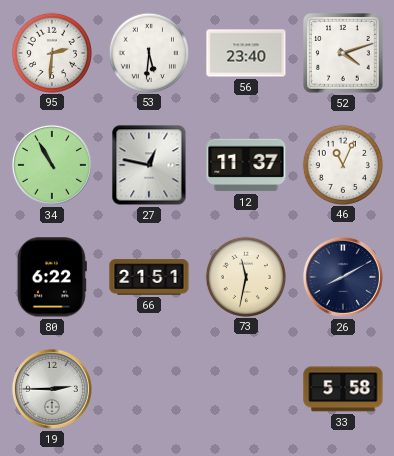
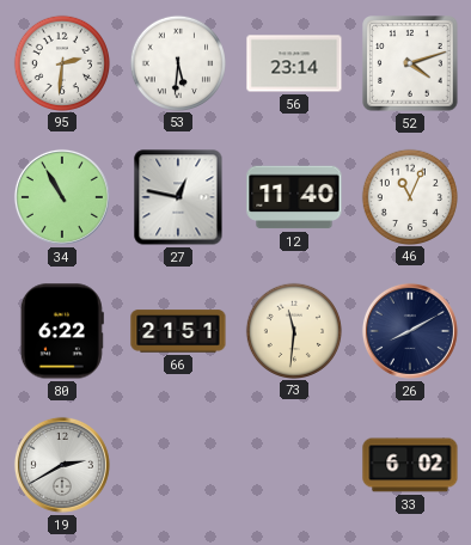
56: 23:40 -> 23:14
12: 11:37 -> 11:40
73: 11:32 -> 11:31
19: 2:45 -> 2:40
33: 5:58 -> 6:02
